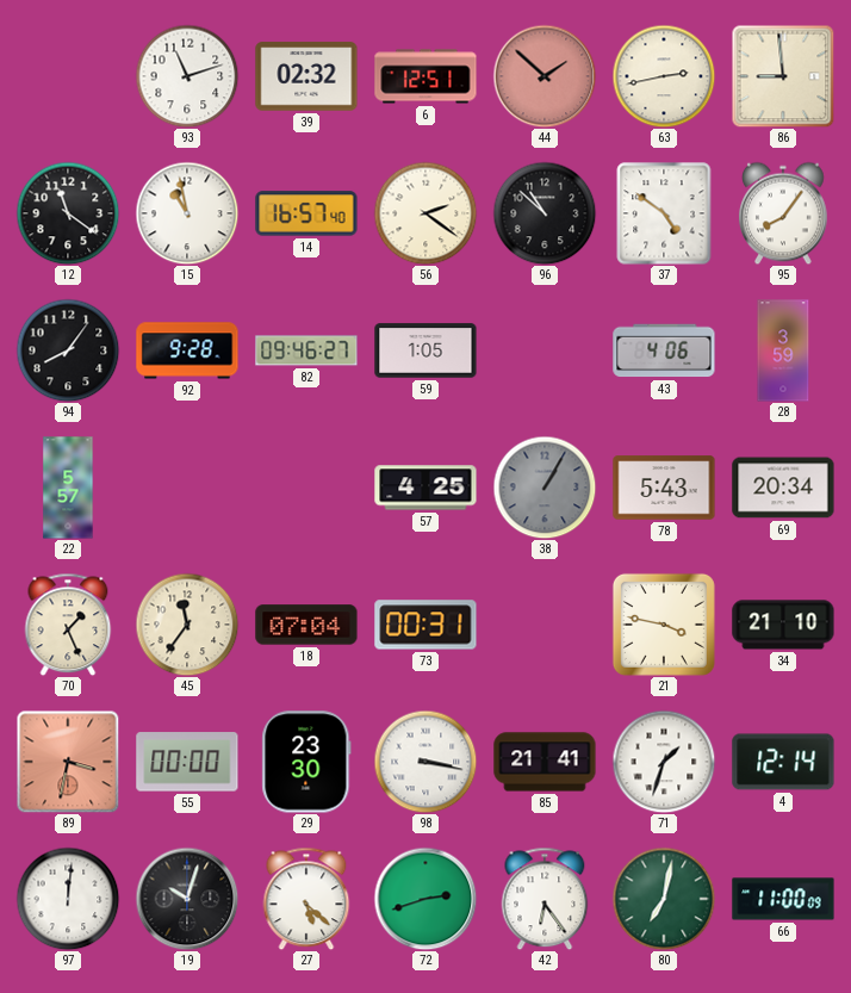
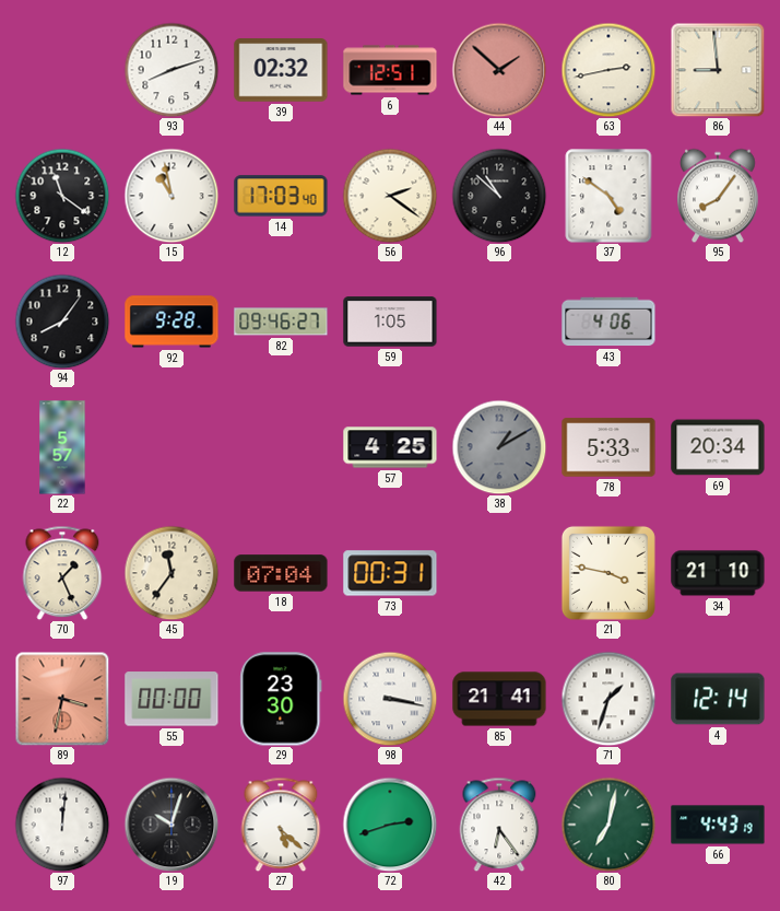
93: 11:12 -> 8:12
14: 16:57 -> 17:03
28: 3:59 -> none
38: 1:05 -> 1:10
78: 5:43 -> 5:33
66: 11:00 -> 4:43
